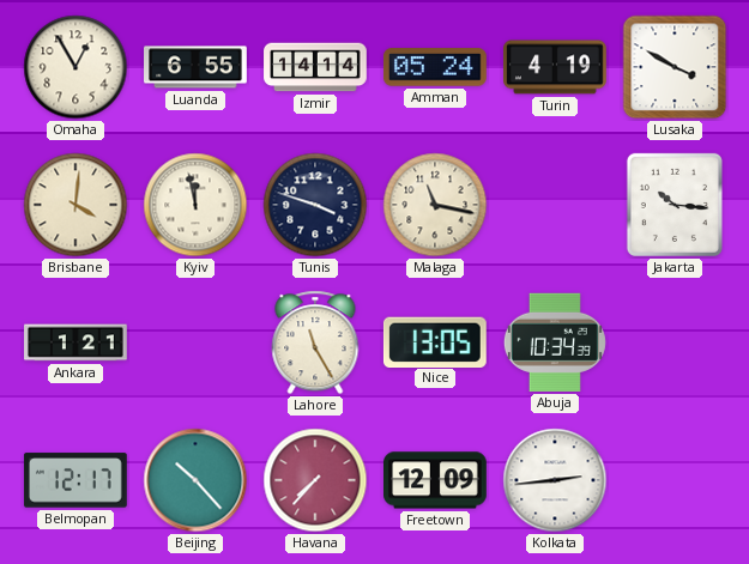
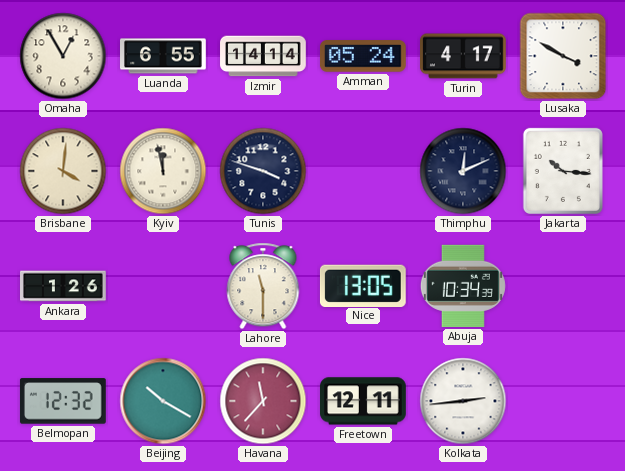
Turin: 4:19 -> 4:17
Malaga: 11:17 -> none
Thimphu: none -> 12:11
Ankara: 1:21 -> 1:26
Lahore: 11:25 -> 11:30
Belmopan: 12:17 -> 12:32
Beijing: 10:23 -> 10:20
Havana: 7:37 -> 11:37
Freetown: 12:09 -> 12:11
